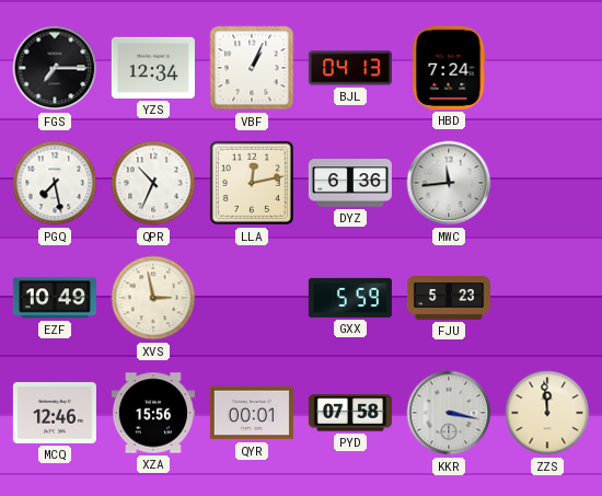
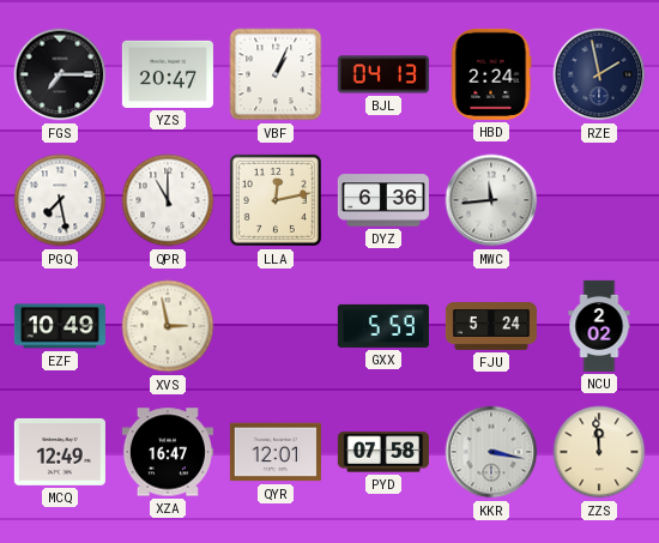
YZS: 12:34 -> 20:47
HBD: 7:24 -> 2:24
RZE: none -> 1:58
QPR: 10:34 -> 11:00
FJU: 5:23 -> 5:24
NCU: none -> 2:02
MCQ: 12:46 -> 12:49
XZA: 15:56 -> 16:47
QYR: 00:01 -> 12:01
